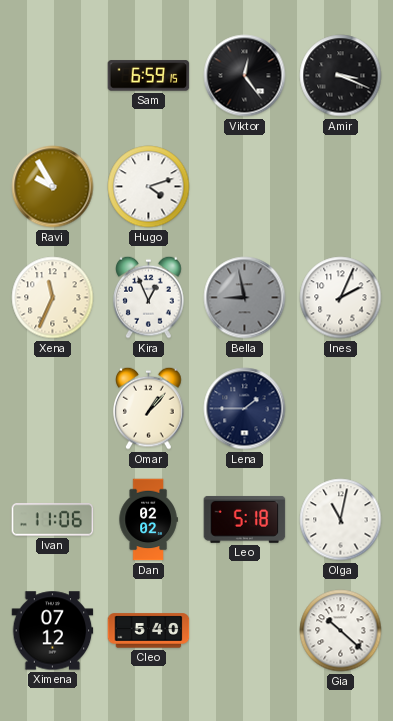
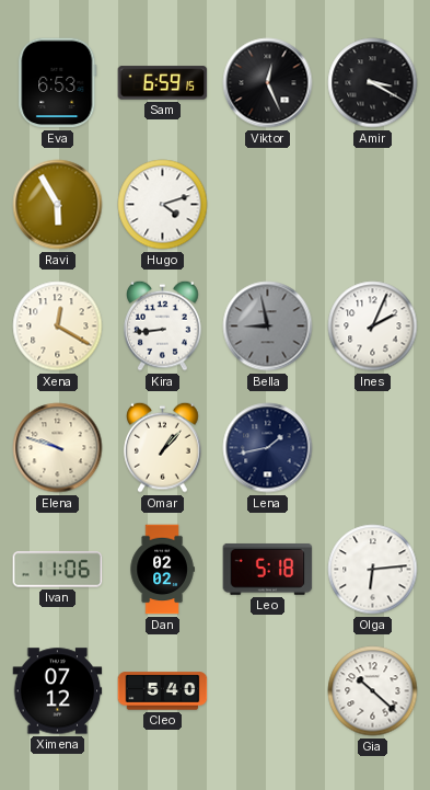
Eva: none -> 6:53
Viktor: 12:24 -> 12:26
Amir: 3:19 -> 3:20
Ravi: 9:55 -> 5:55
Xena: 11:34 -> 12:20
Kira: 12:56 -> 8:44
Elena: none -> 9:48
Lena: 1:45 -> 1:43
Olga: 11:02 -> 6:14
